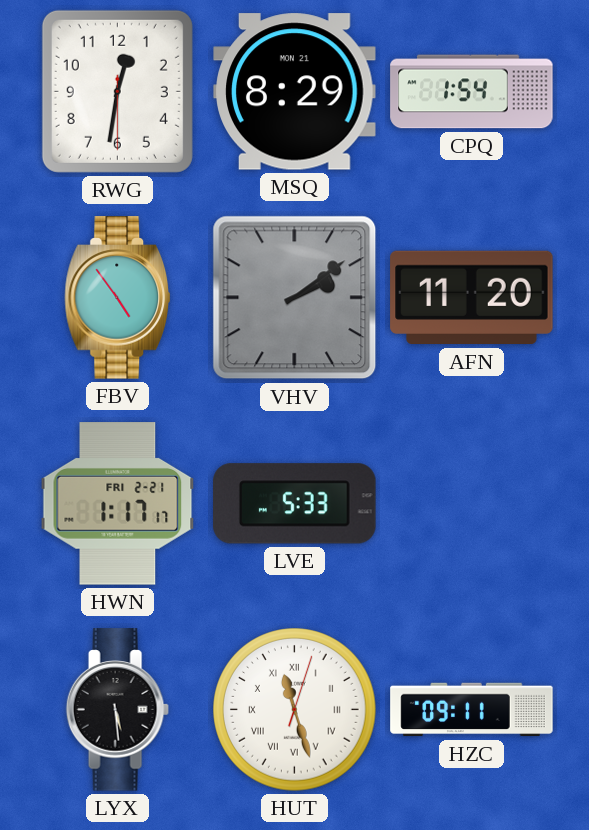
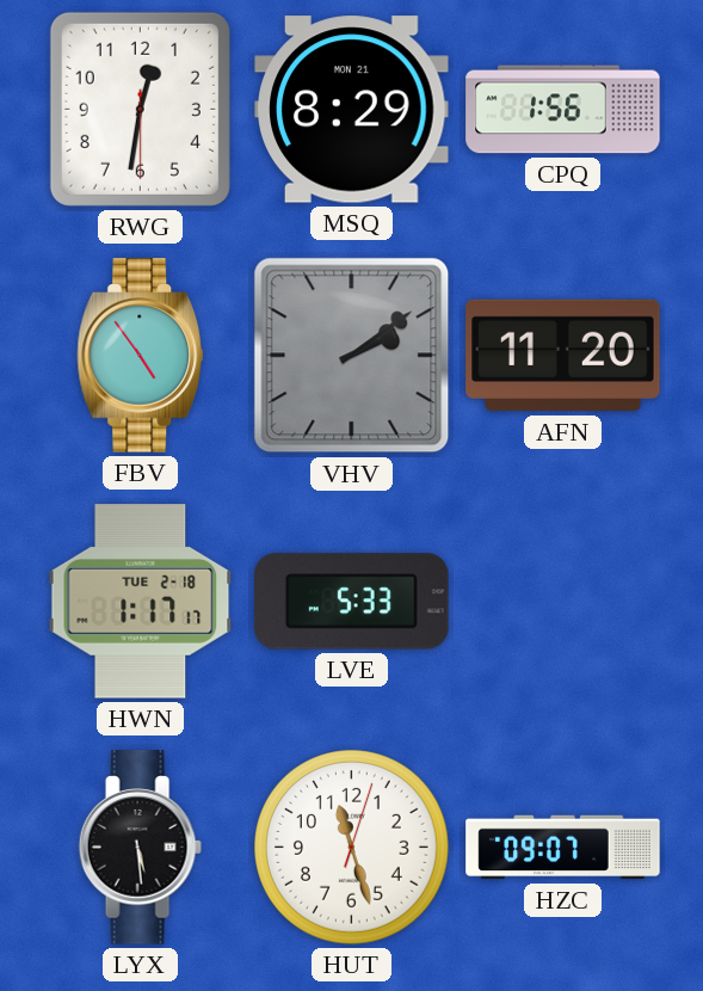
CPQ: 1:54 -> 1:56
HWN date: FRI 2-21 -> TUE 2-18
HUT numerals: Roman -> Arabic
HZC: 09:11 -> 09:07
